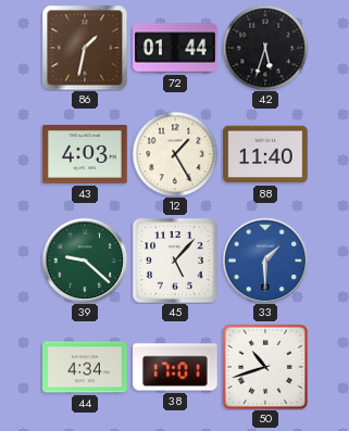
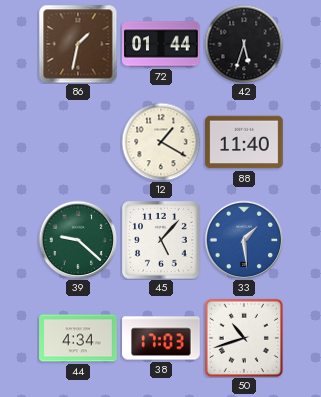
43: 4:03 -> none
12: 1:25 -> 1:20
33: 1:30 -> 1:29
38: 17:01 -> 17:03
